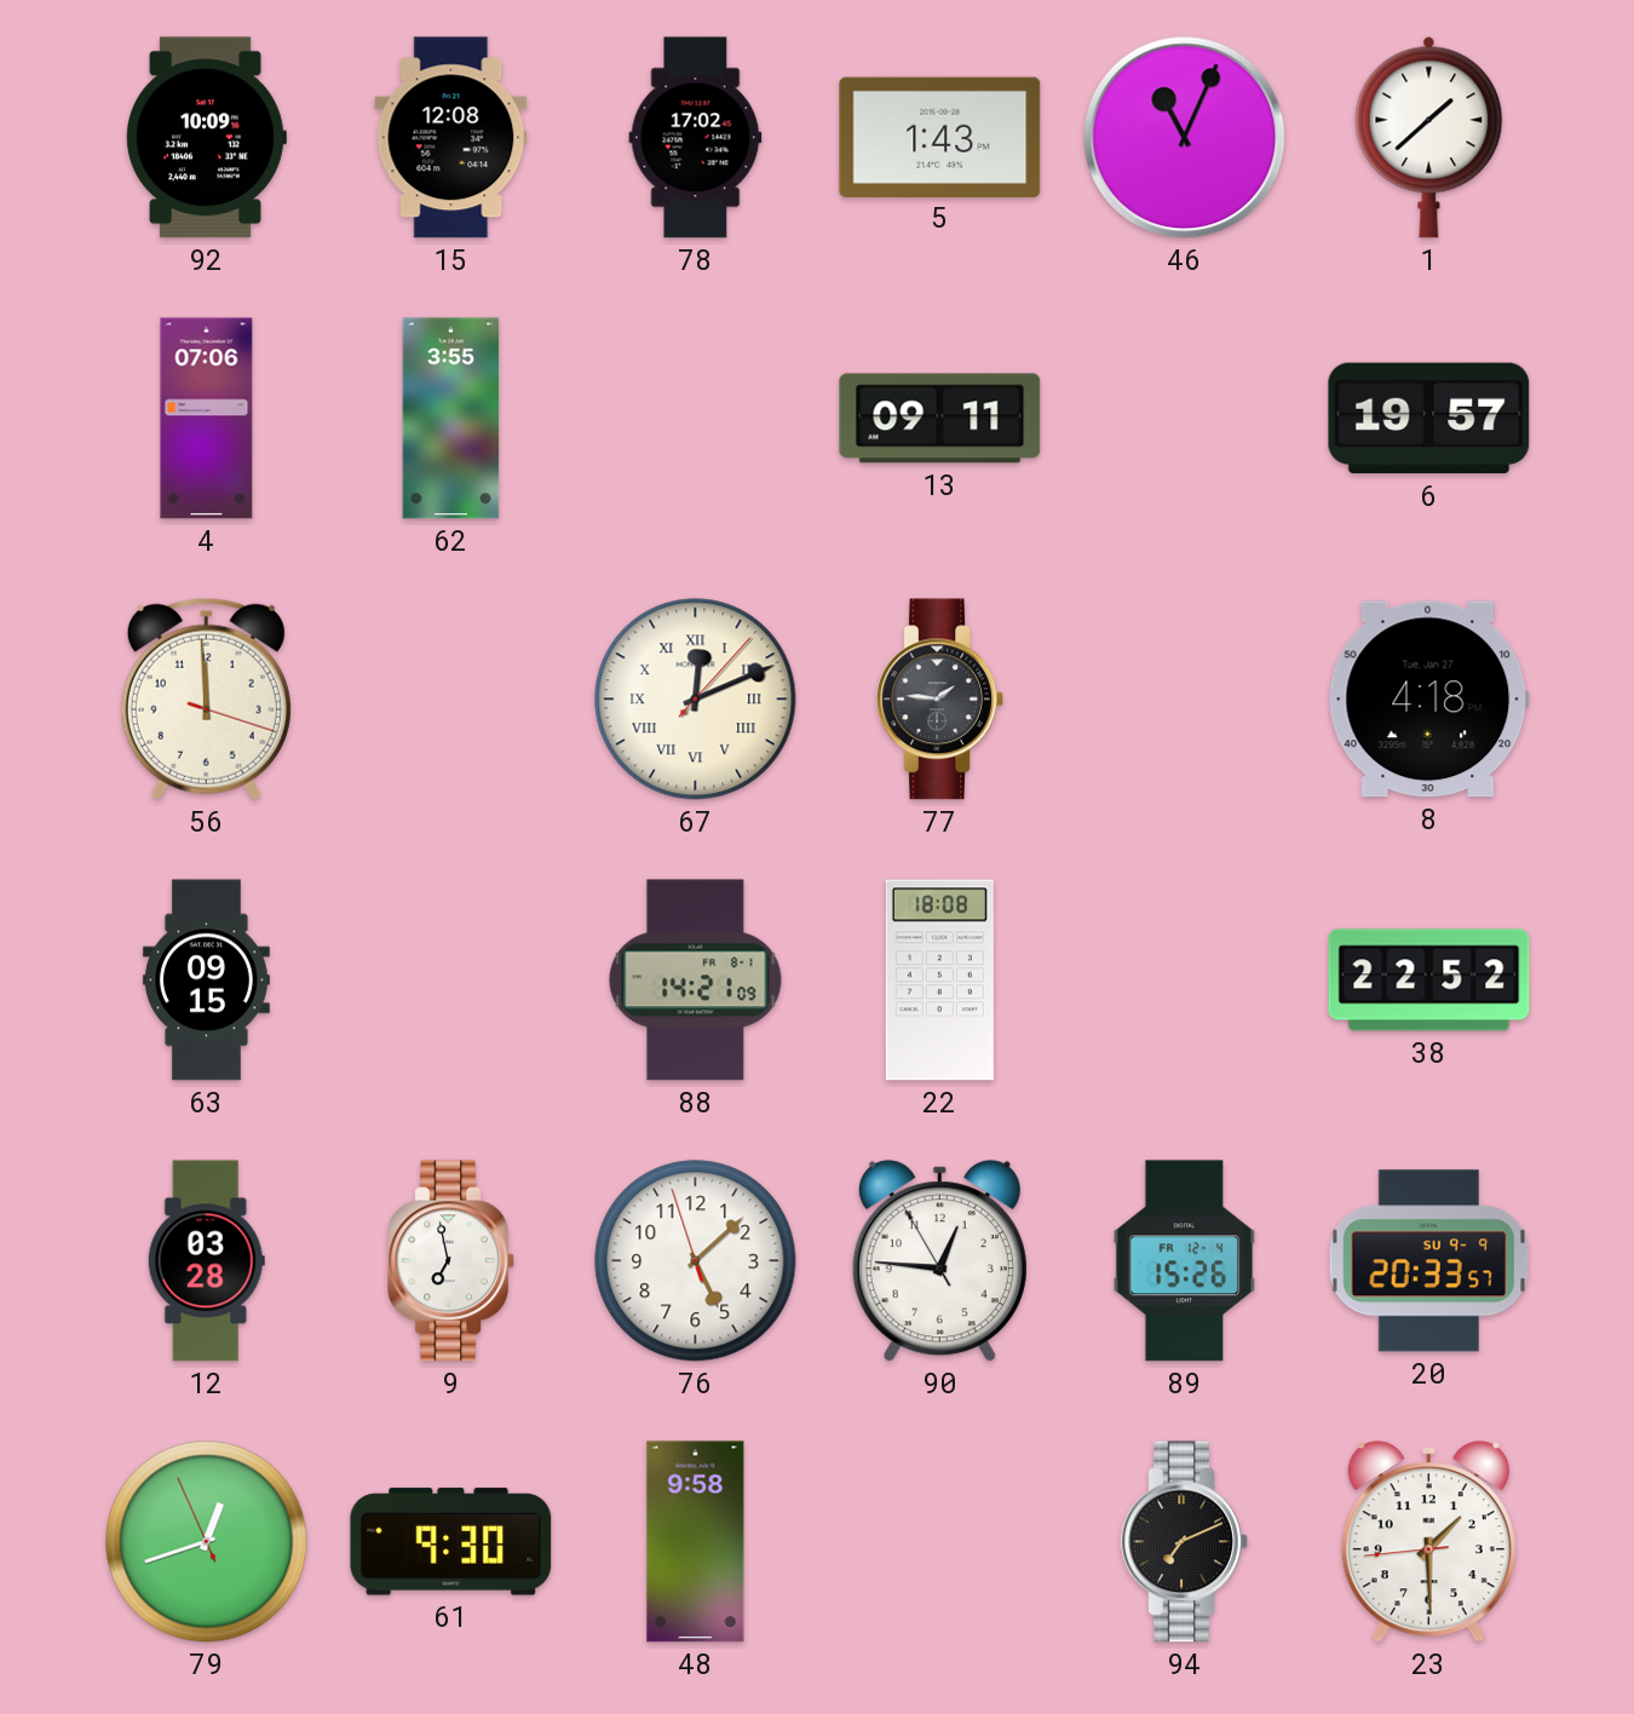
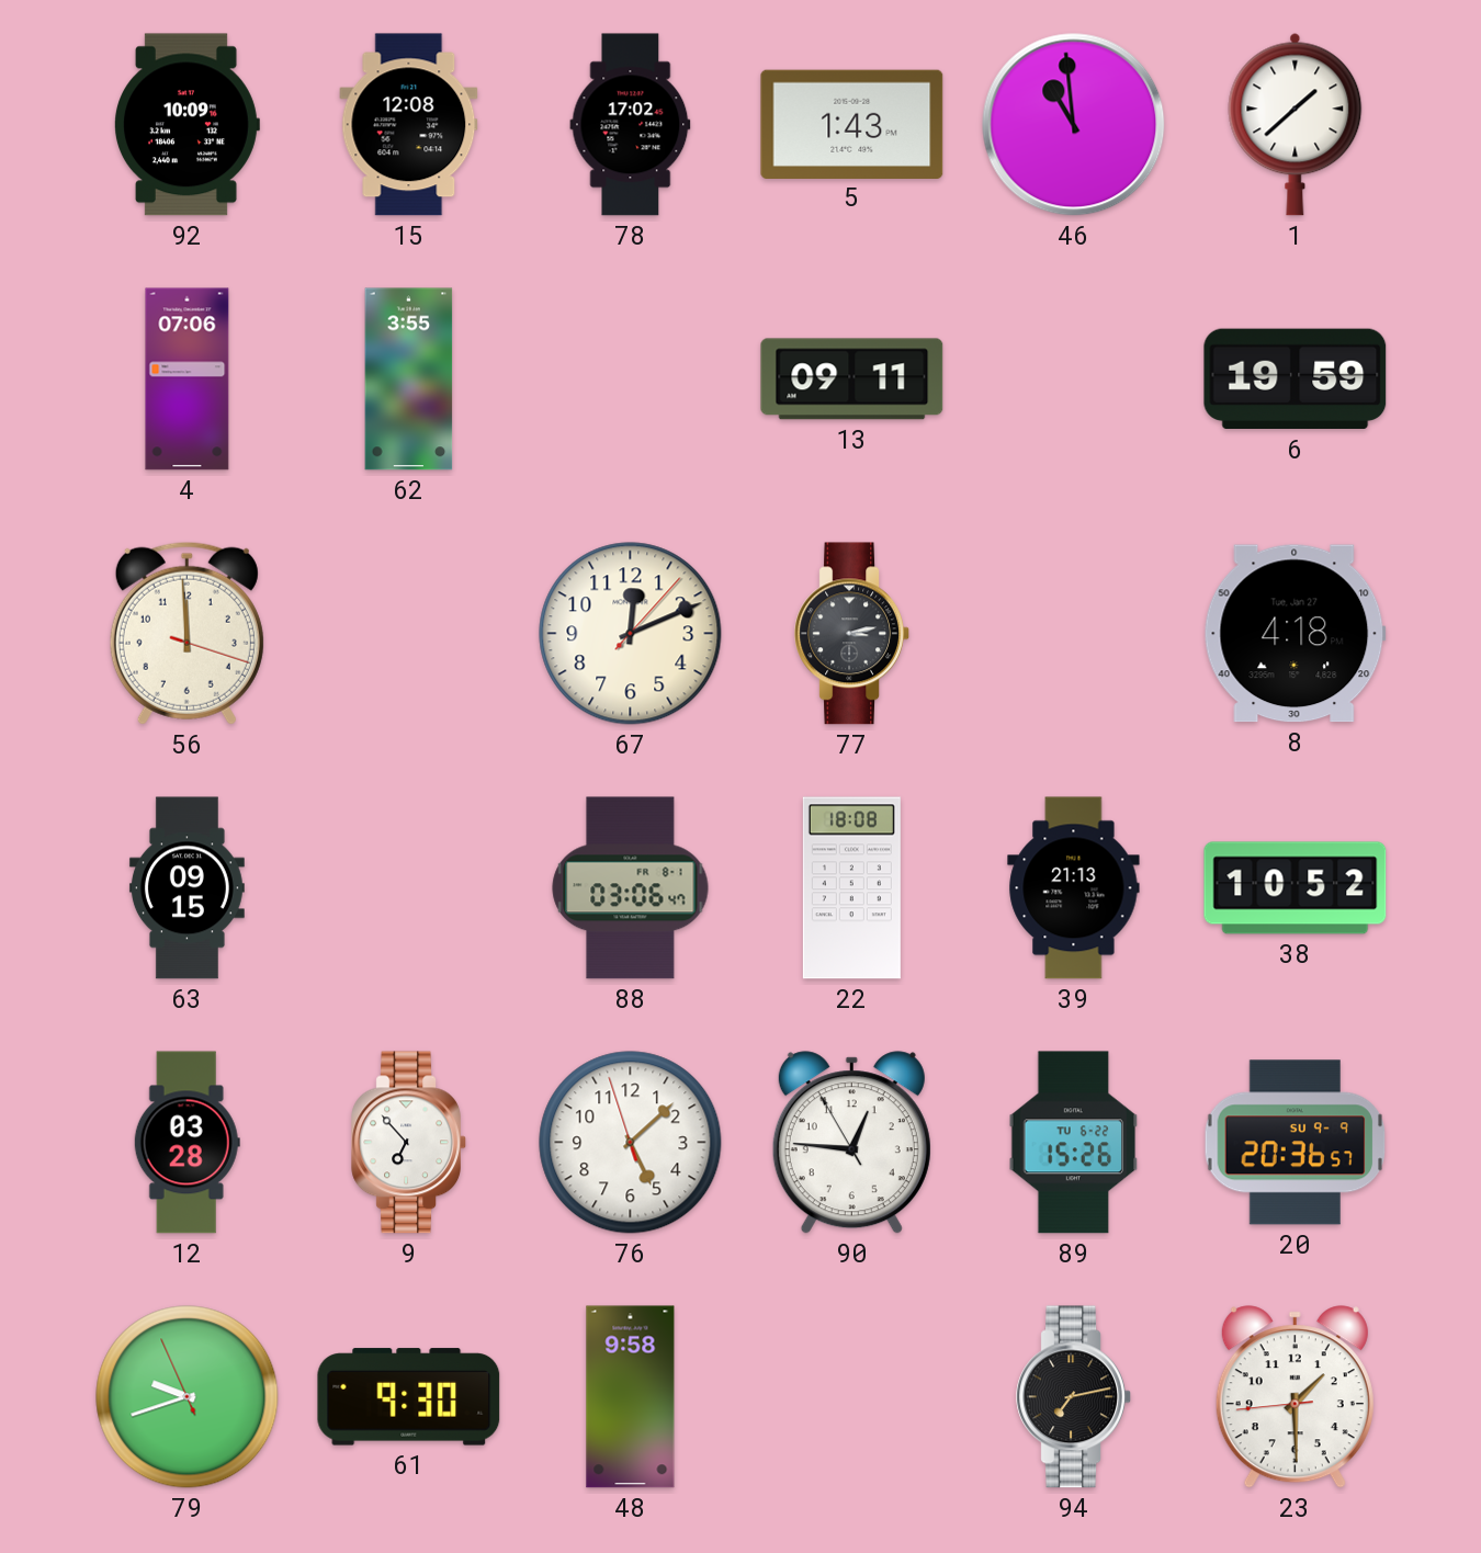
46: 11:04 -> 10:59
6: 19:57 -> 19:59
67 numerals: Roman -> Arabic
77: 1:46 -> 3:13
88: 14:21 -> 03:06
39: none -> 21:13
38: 22:52 -> 10:52
9: 6:58 -> 6:53
89 date: FR 12-4 -> TU 6-22
20: 20:33 -> 20:36
79: 12:41 -> 9:41
94: 7:11 -> 7:13
